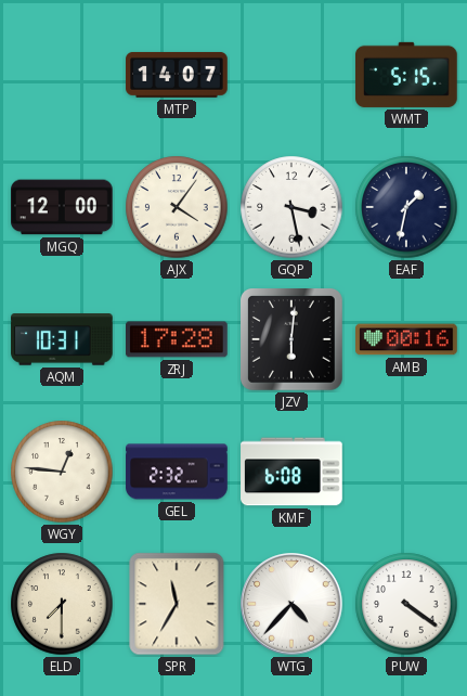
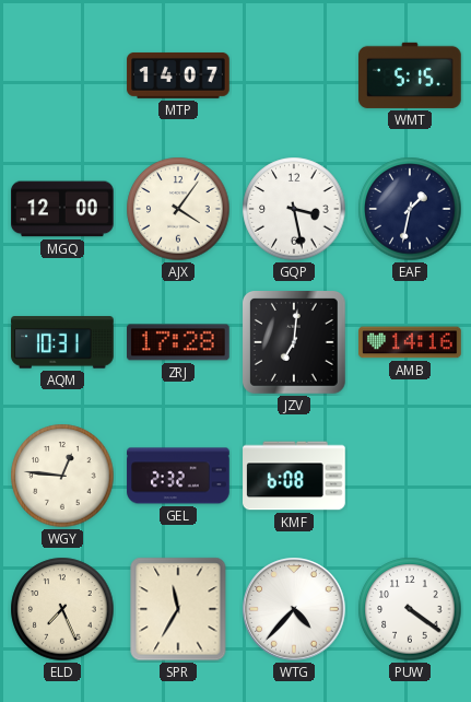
JZV: 6:01 -> 7:01
AMB: 00:16 -> 14:16
ELD: 7:30 -> 7:26
